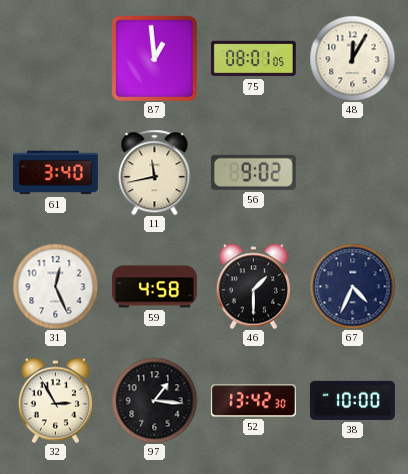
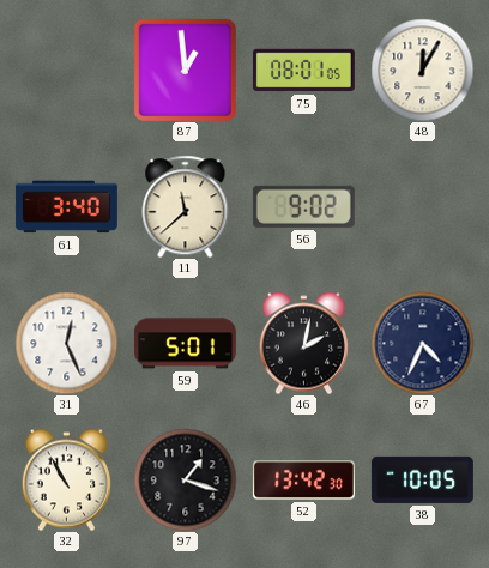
11: 11:43 -> 11:38
59: 4:58 -> 5:01
46: 1:30 -> 2:02
32: 2:55 -> 10:55
97: 1:16 -> 1:18
38: 10:00 -> 10:05
